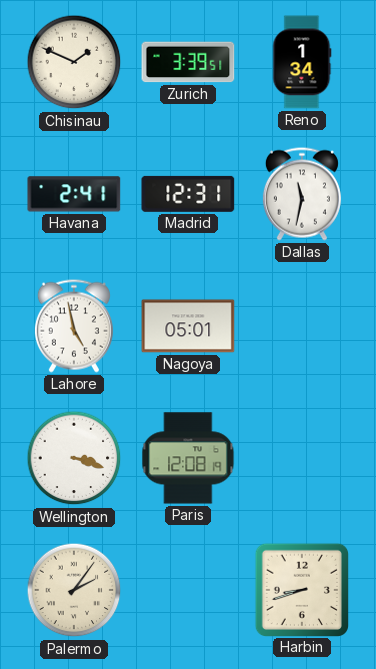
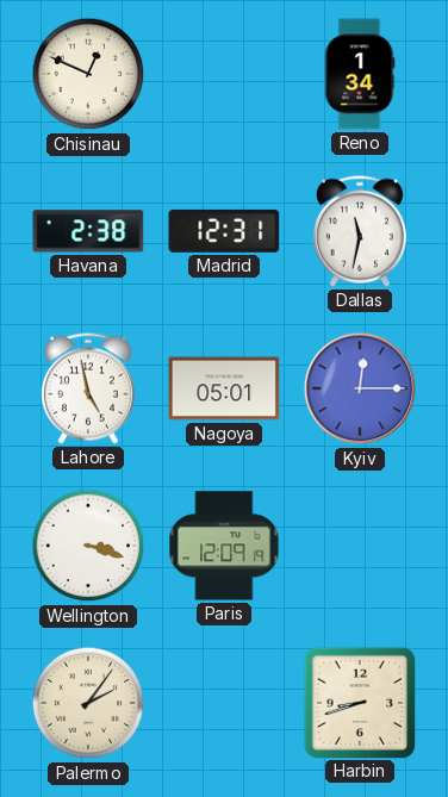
Chisinau: 1:49 -> 12:49
Zurich: 3:39 -> none
Havana: 2:41 -> 2:38
Kyiv: none -> 12:15
Paris: 12:08 -> 12:09
